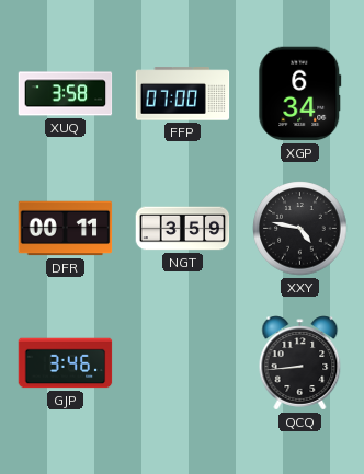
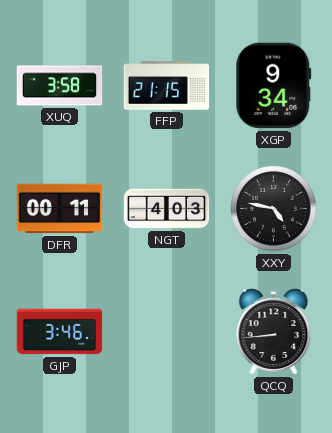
FFP: 07:00 -> 21:15
XGP: 6:34 -> 9:34
NGT: 3:59 -> 4:03
